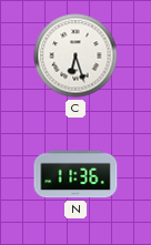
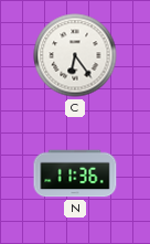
C: 6:27 -> 6:24
